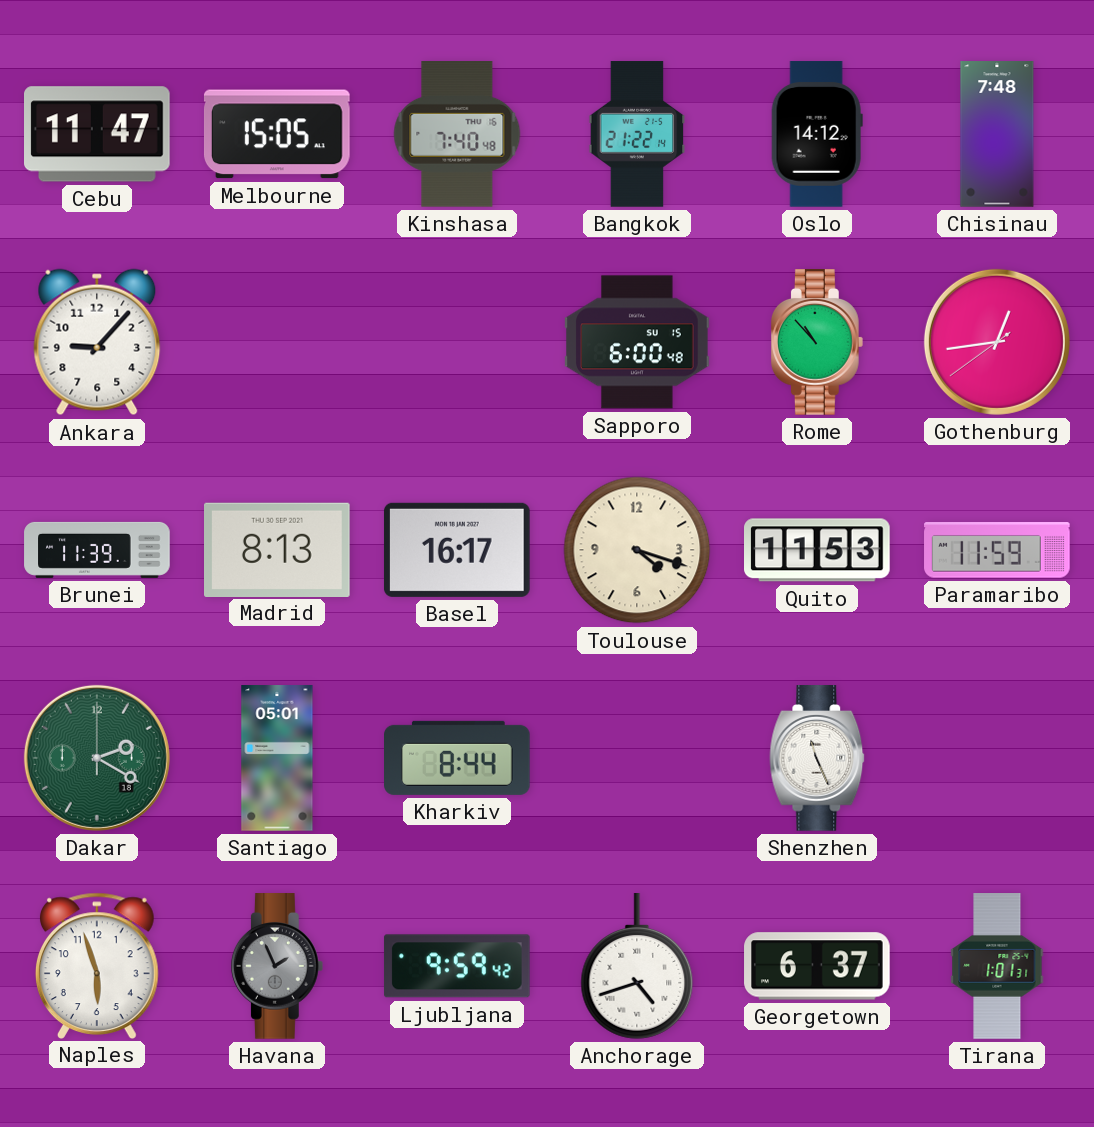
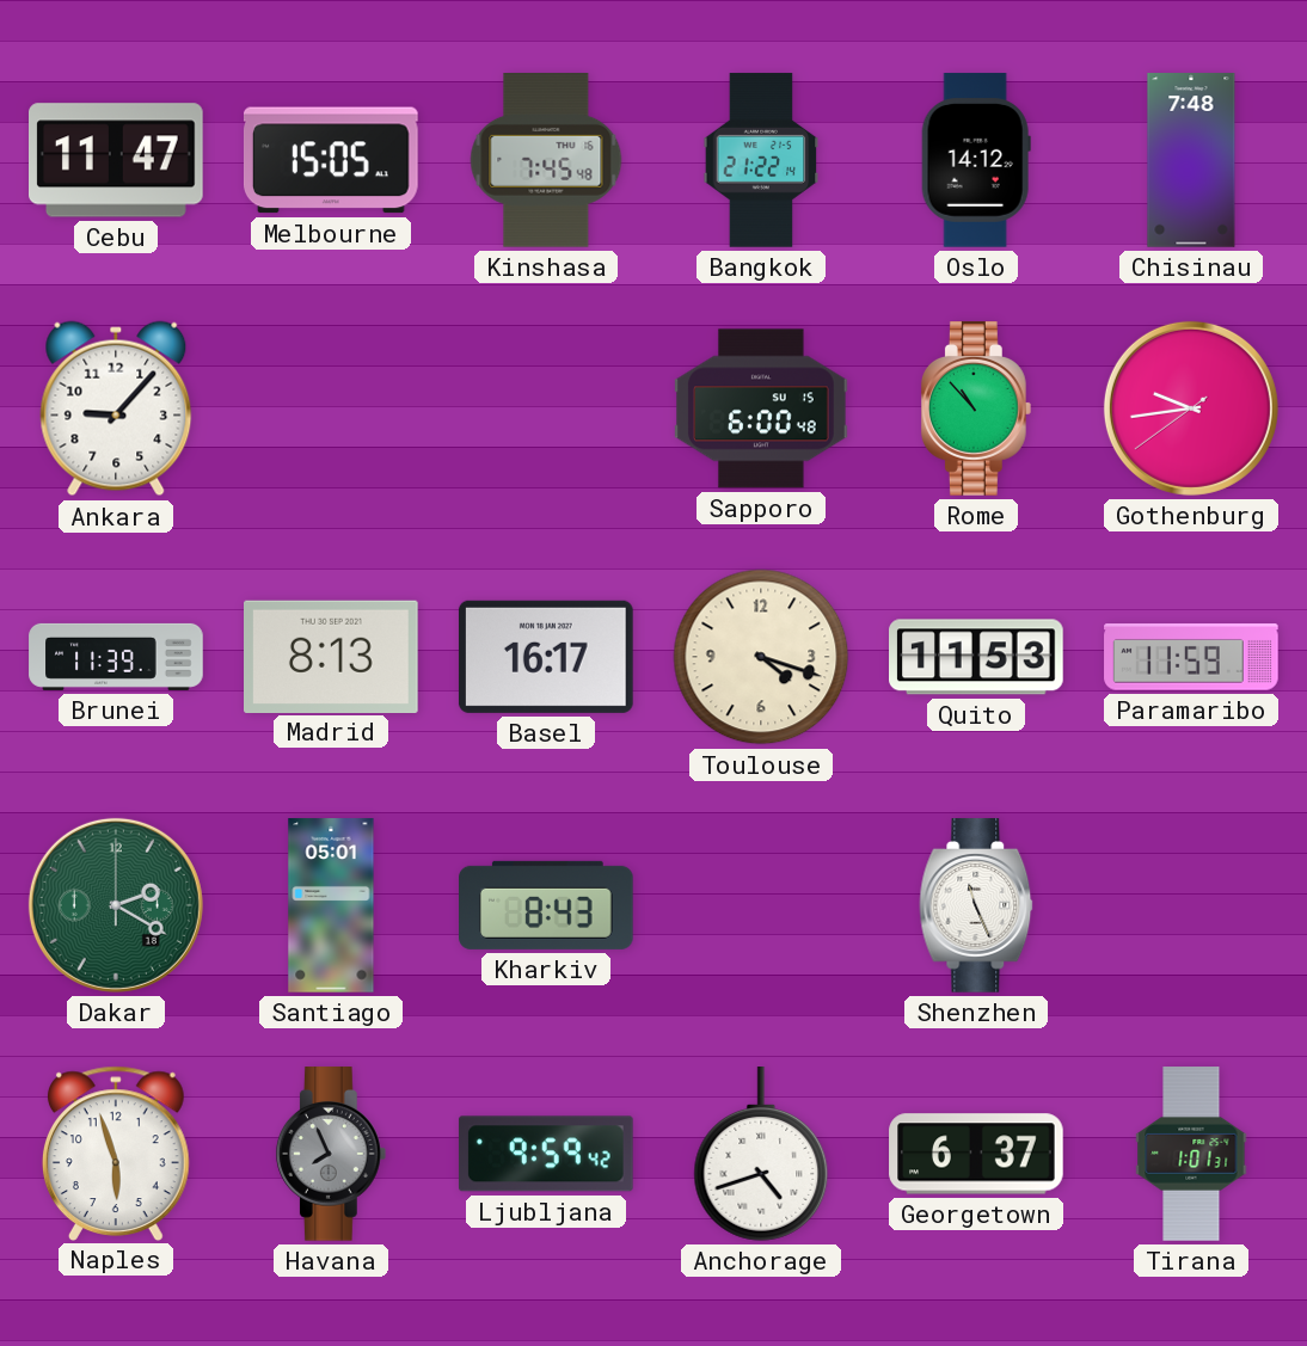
Kinshasa: 7:40 -> 7:45
Gothenburg: 12:43 -> 9:43
Kharkiv: 8:44 -> 8:43
Havana: 1:56 -> 7:56
